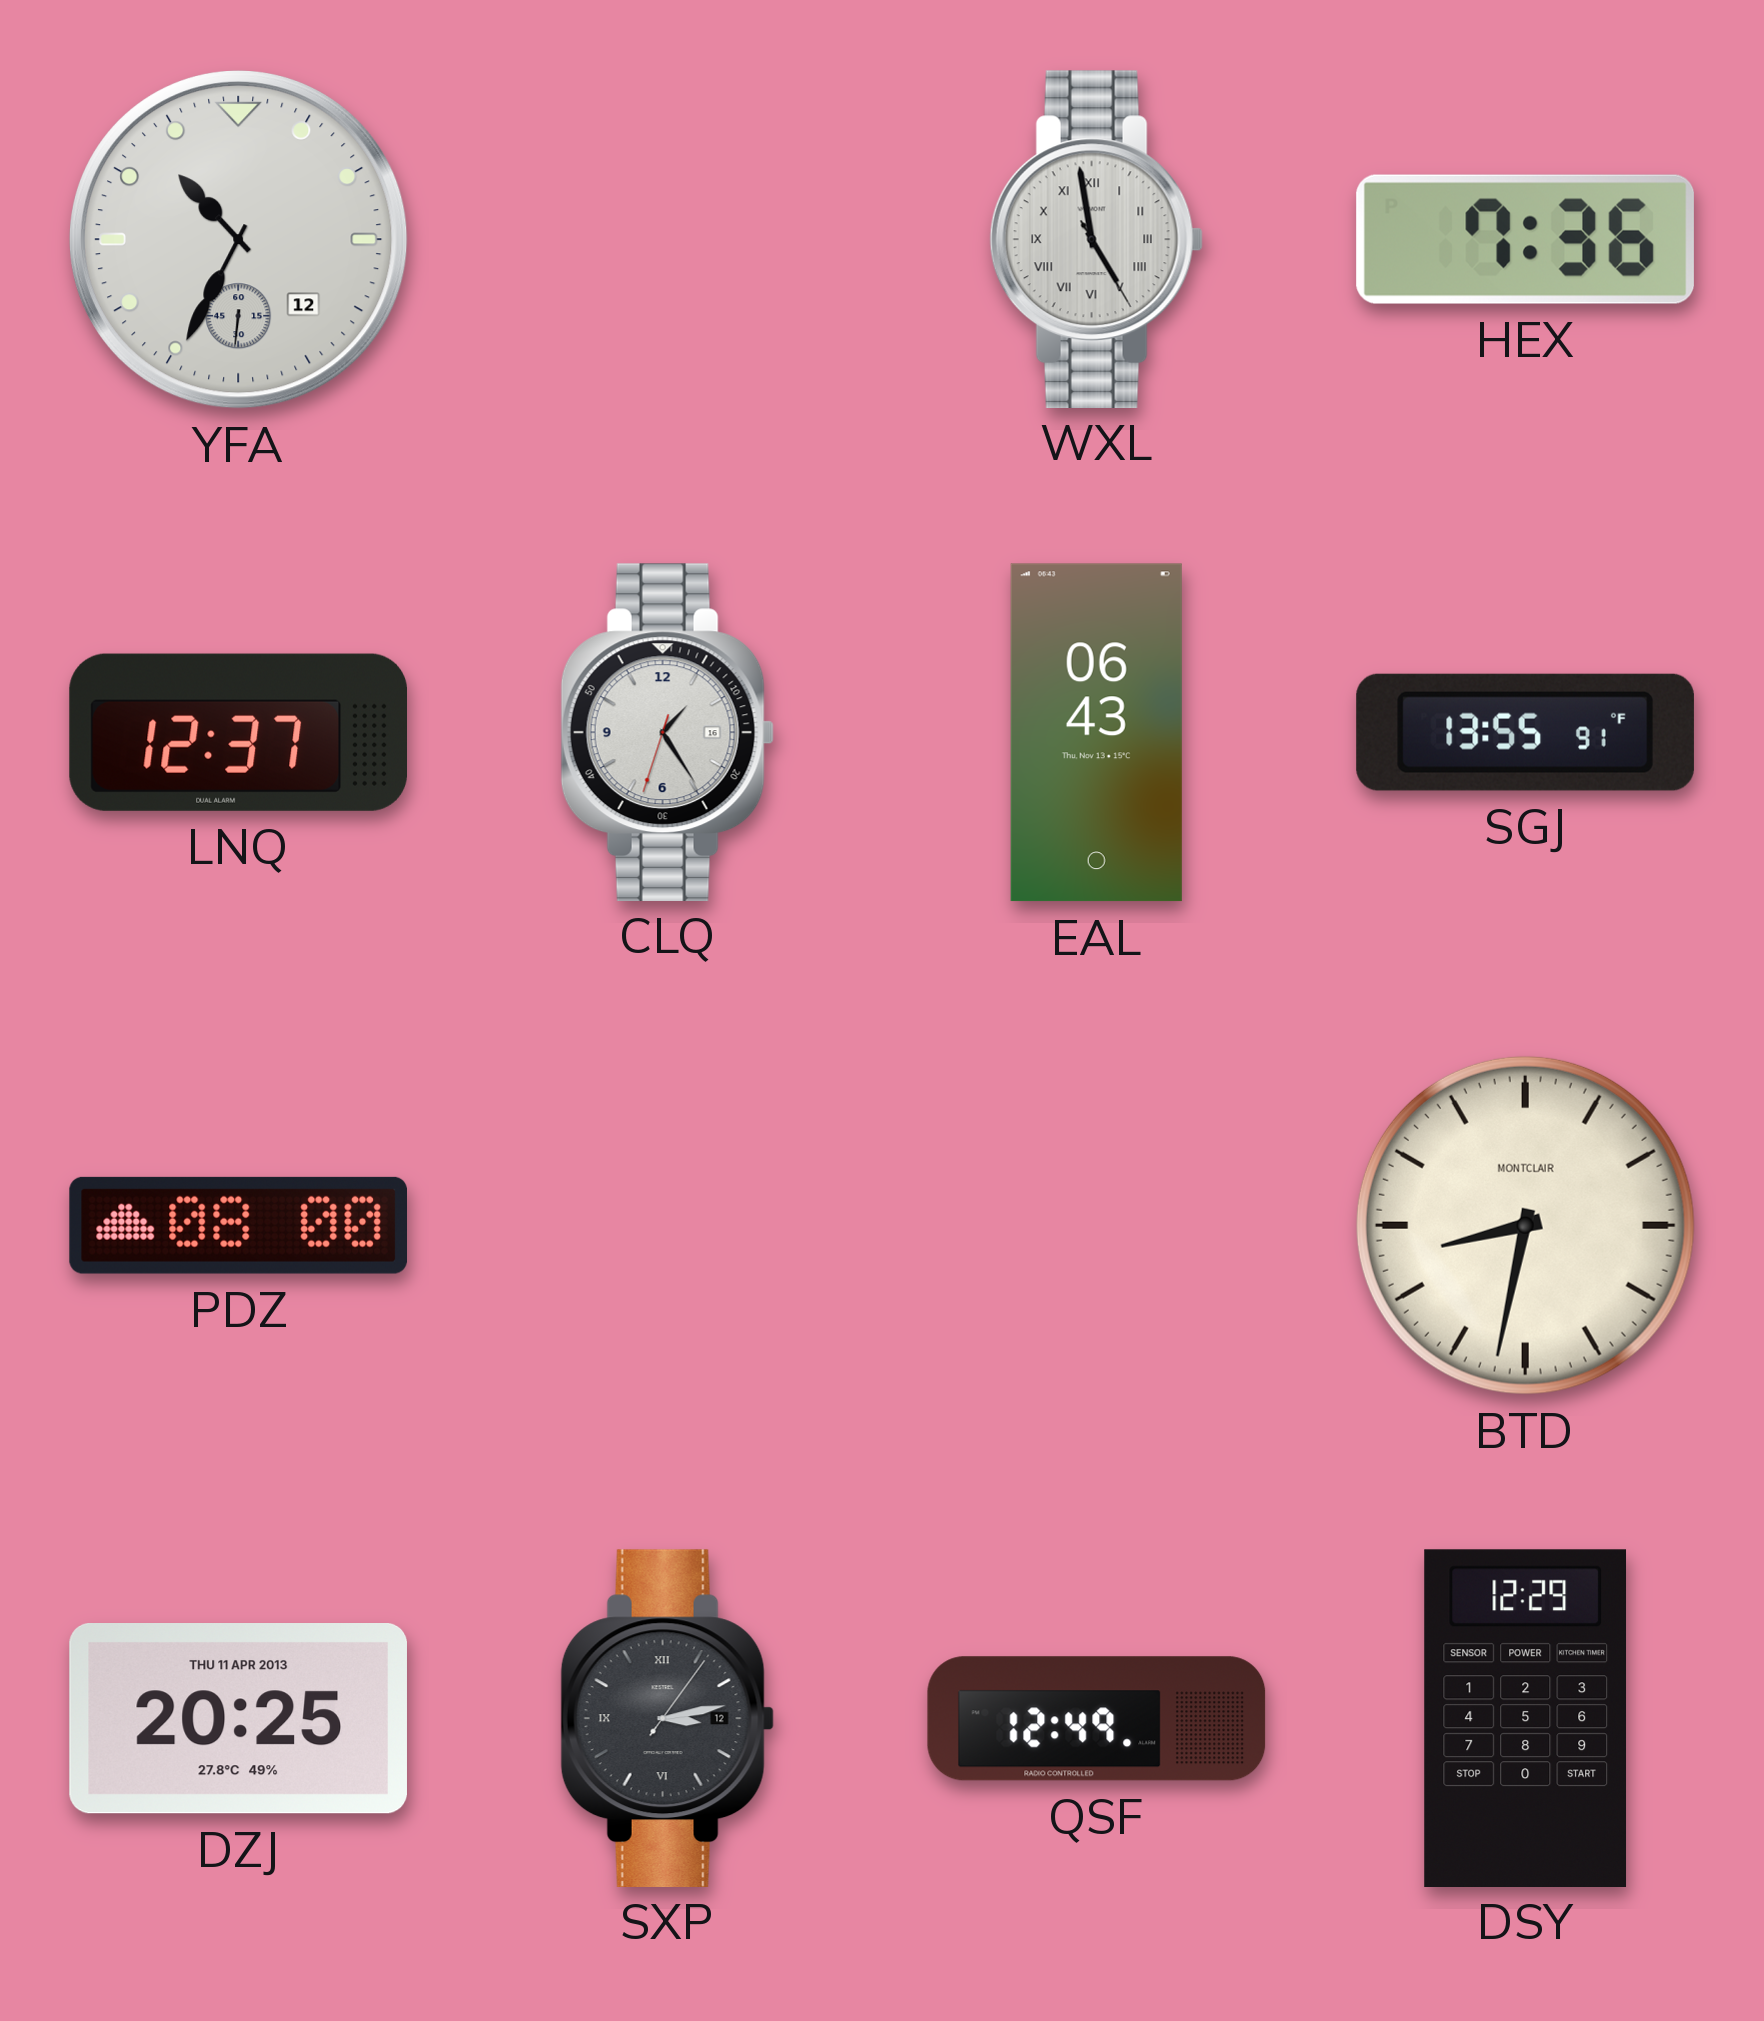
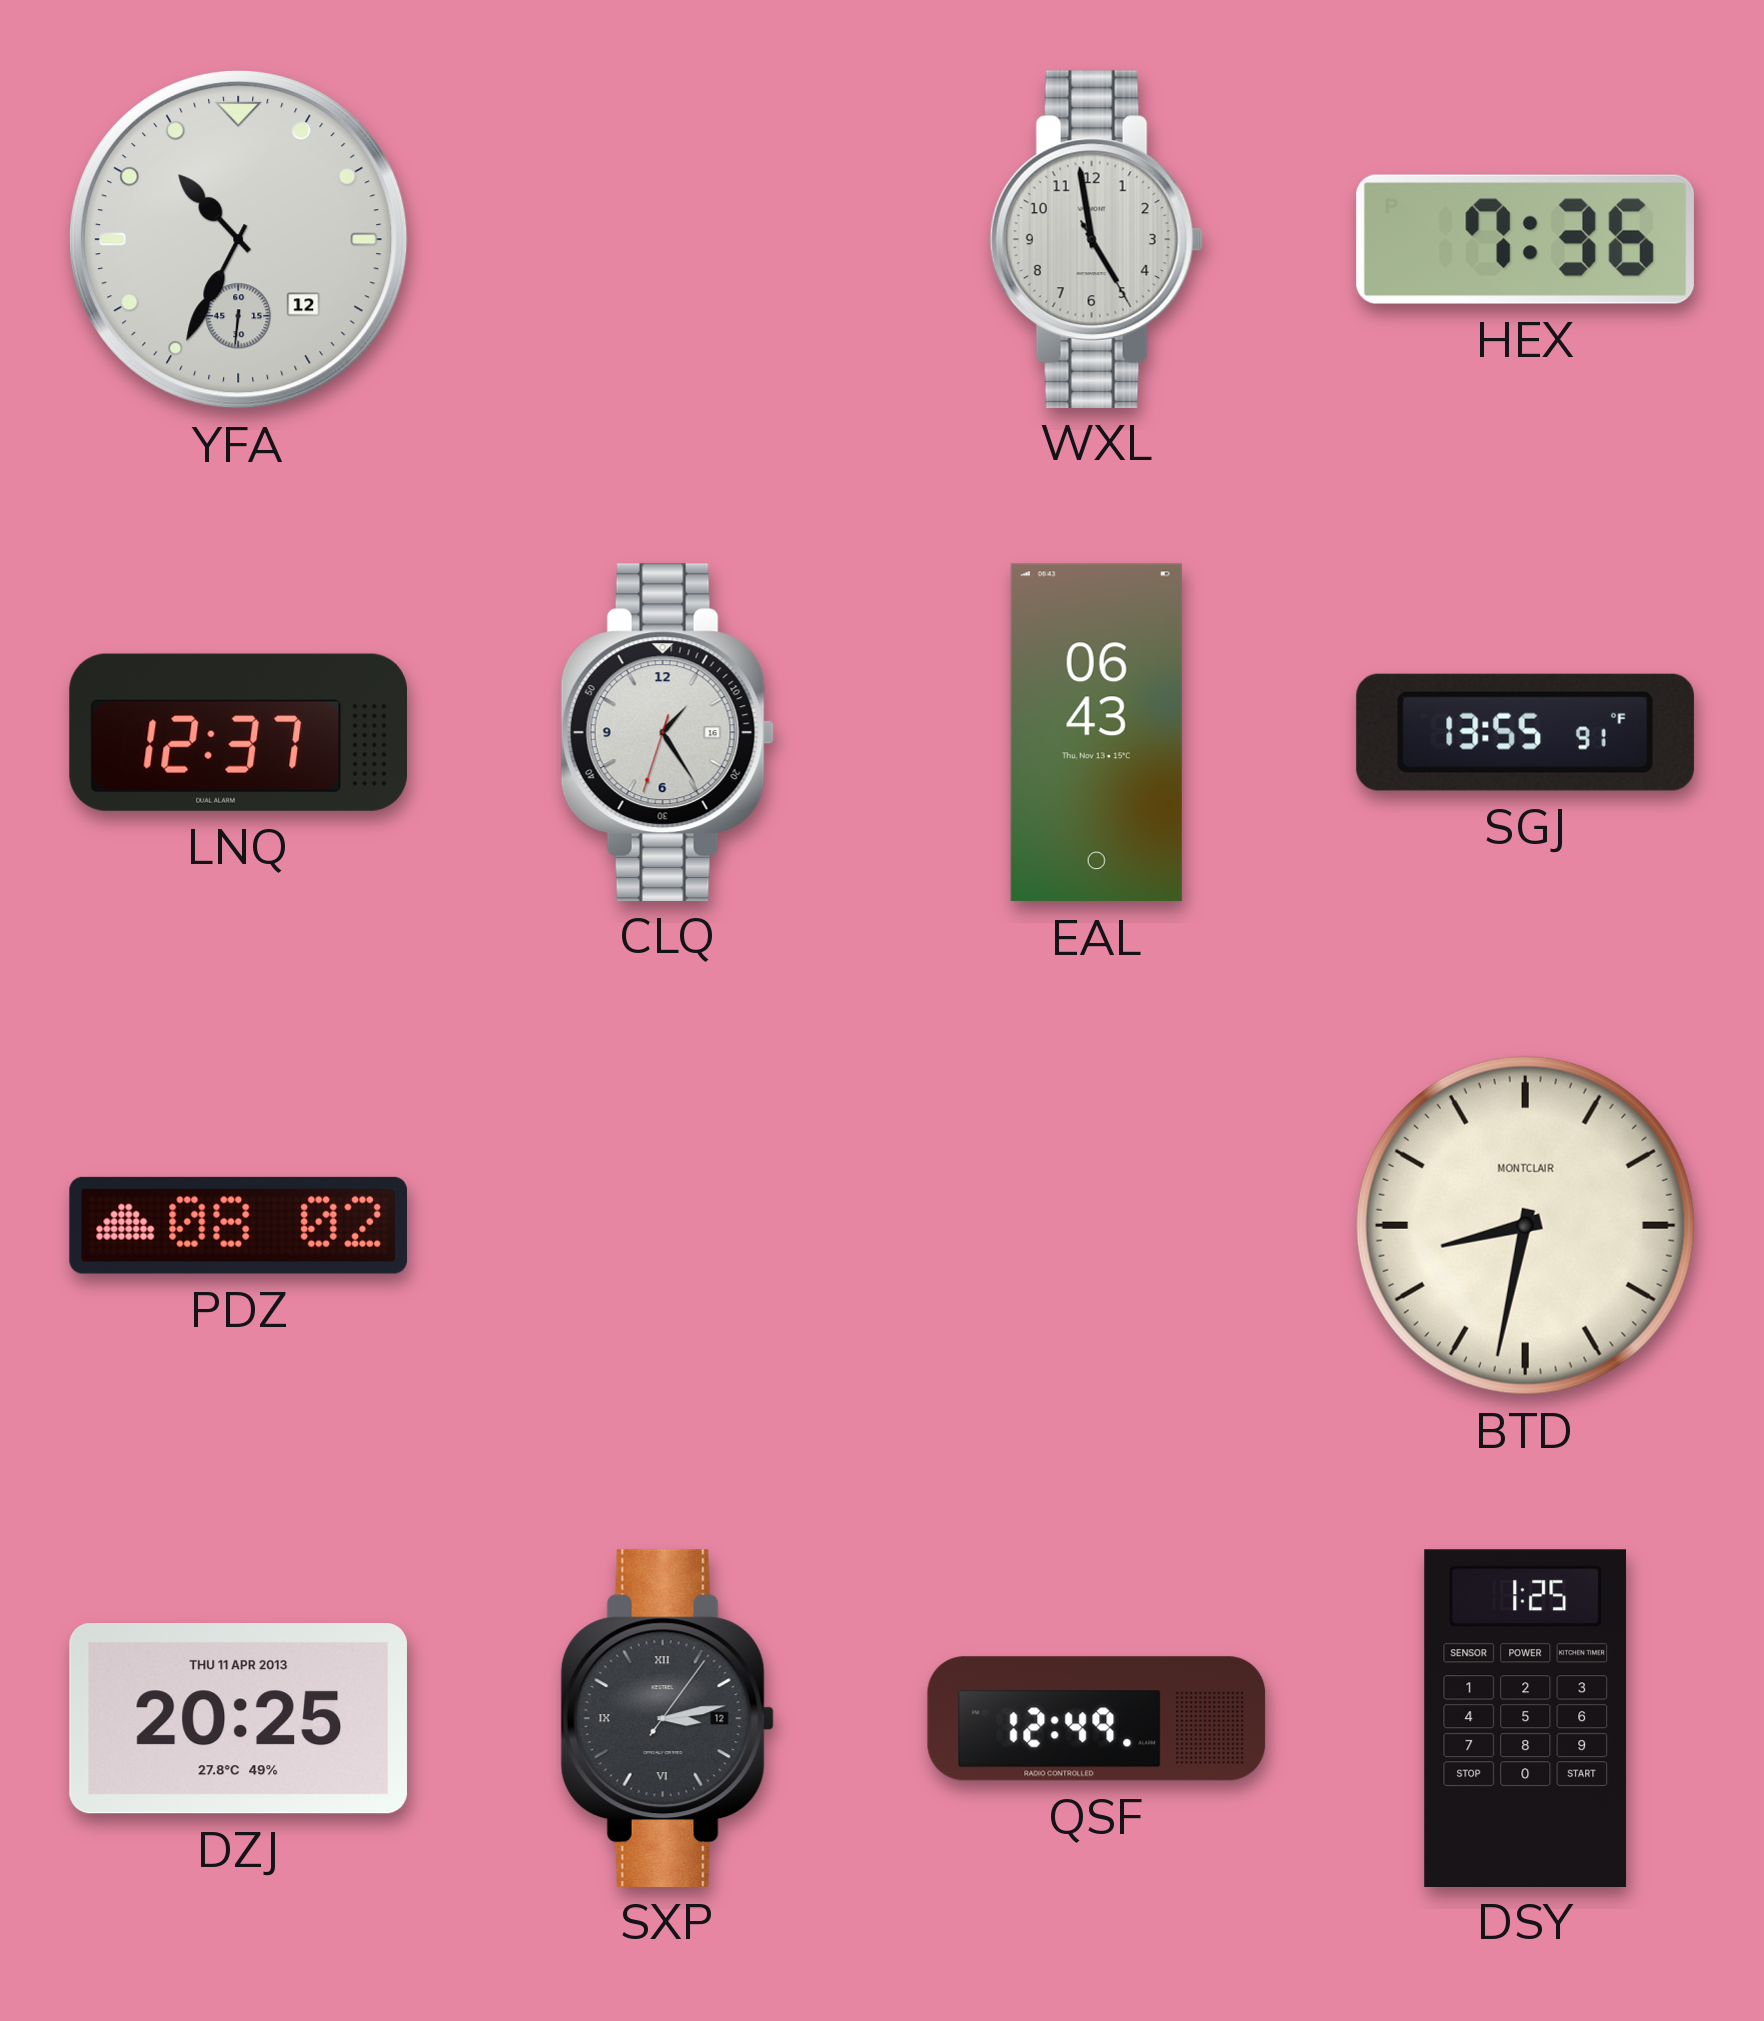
WXL numerals: Roman -> Arabic
PDZ: 08:00 -> 08:02
DSY: 12:29 -> 1:25
